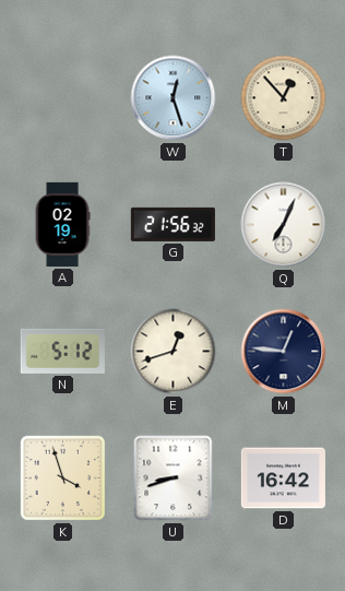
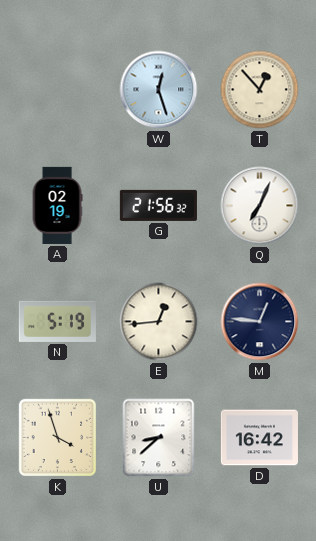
N: 5:12 -> 5:19
E: 12:42 -> 12:44
U: 8:42 -> 8:38
